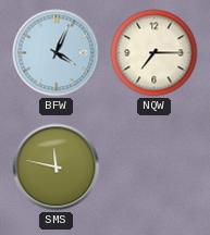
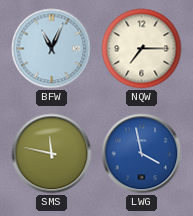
BFW: 4:04 -> 11:04
LWG: none -> 3:58
